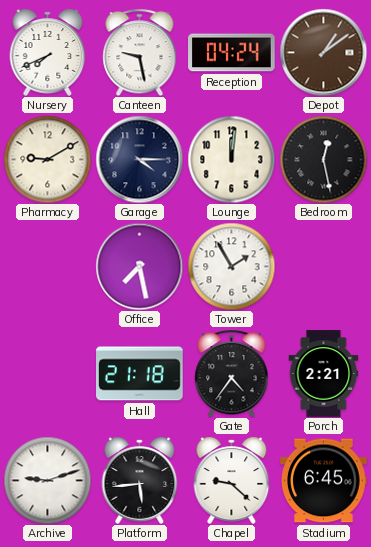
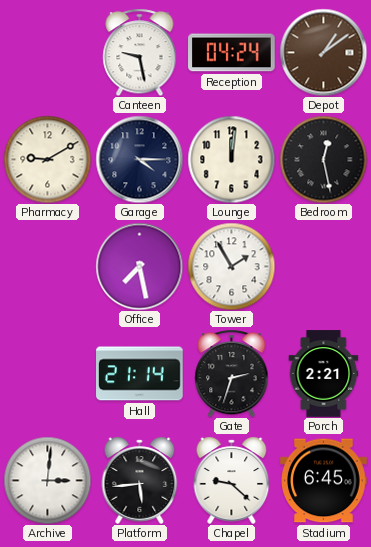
Nursery: 7:41 -> none
Hall: 21:18 -> 21:14
Gate: 4:36 -> 2:33
Archive: 9:12 -> 3:01
